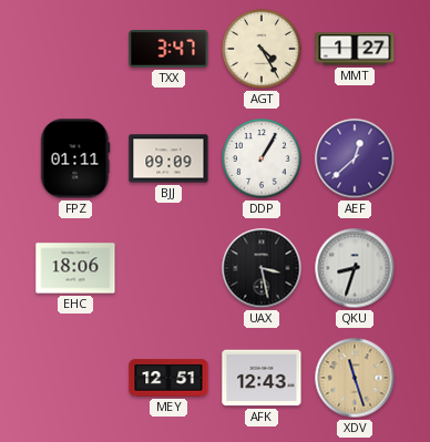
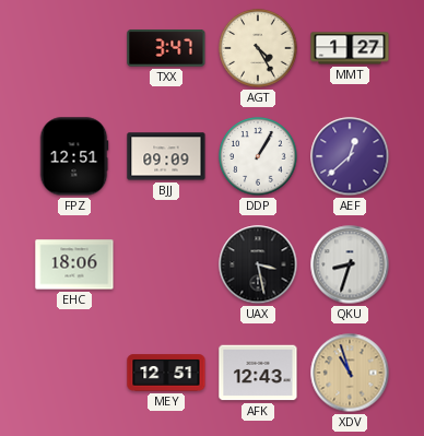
FPZ: 01:11 -> 12:51
XDV: 11:27 -> 10:57
